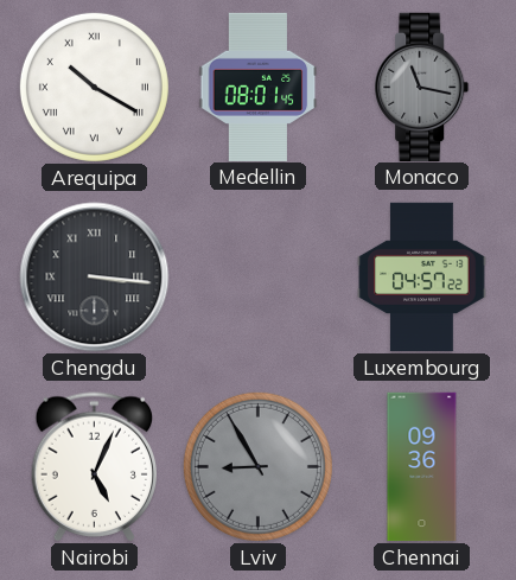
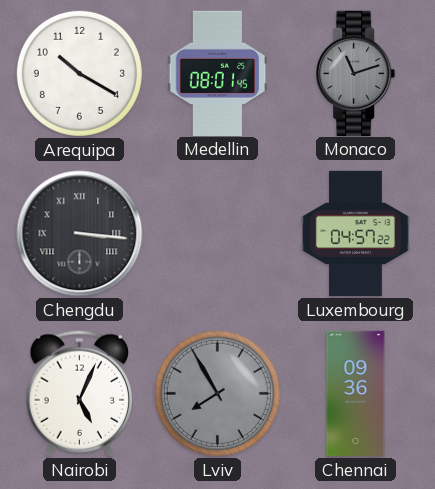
Arequipa numerals: Roman -> Arabic
Monaco: 11:17 -> 11:12
Lviv: 8:55 -> 7:55
